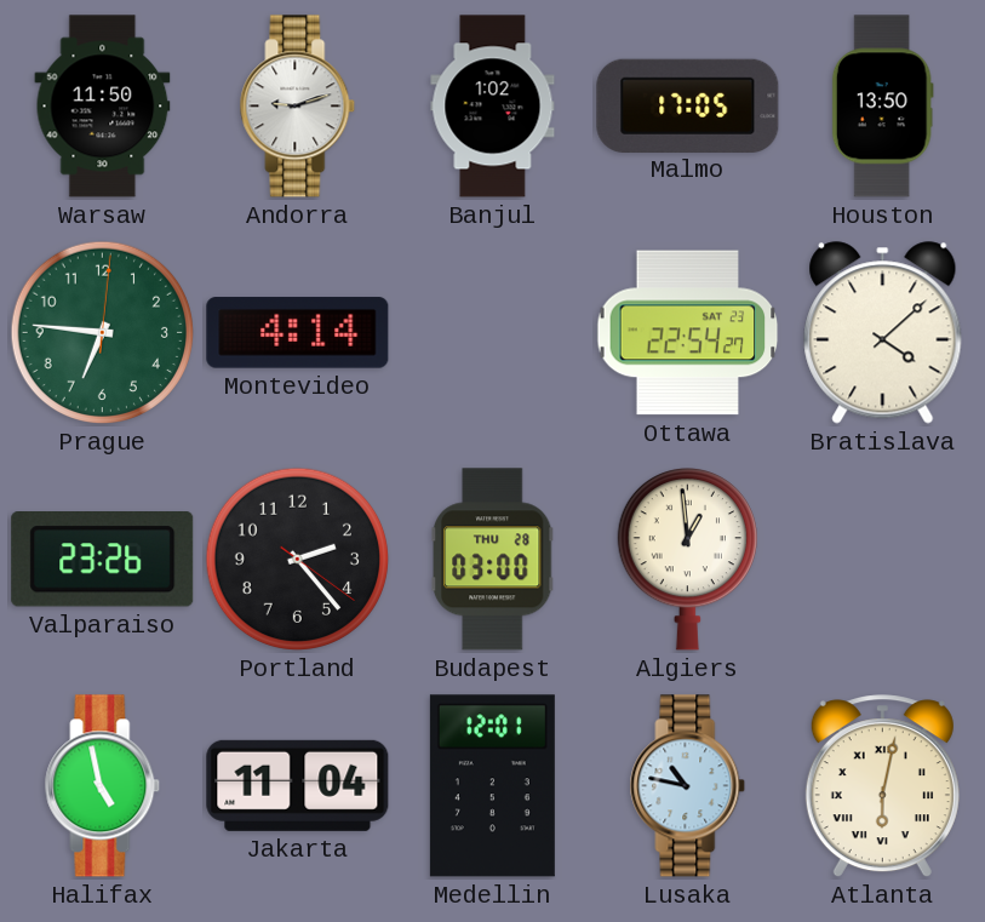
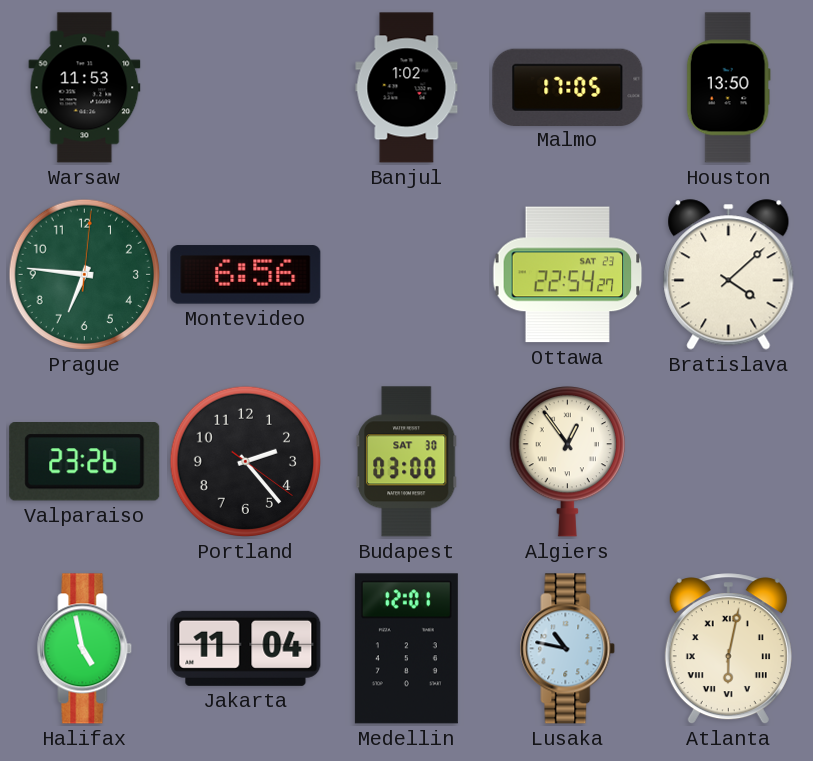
Warsaw: 11:50 -> 11:53
Andorra: 9:12 -> none
Montevideo: 4:14 -> 6:56
Budapest date: THU 28 -> SAT 30
Algiers: 12:59 -> 12:54
